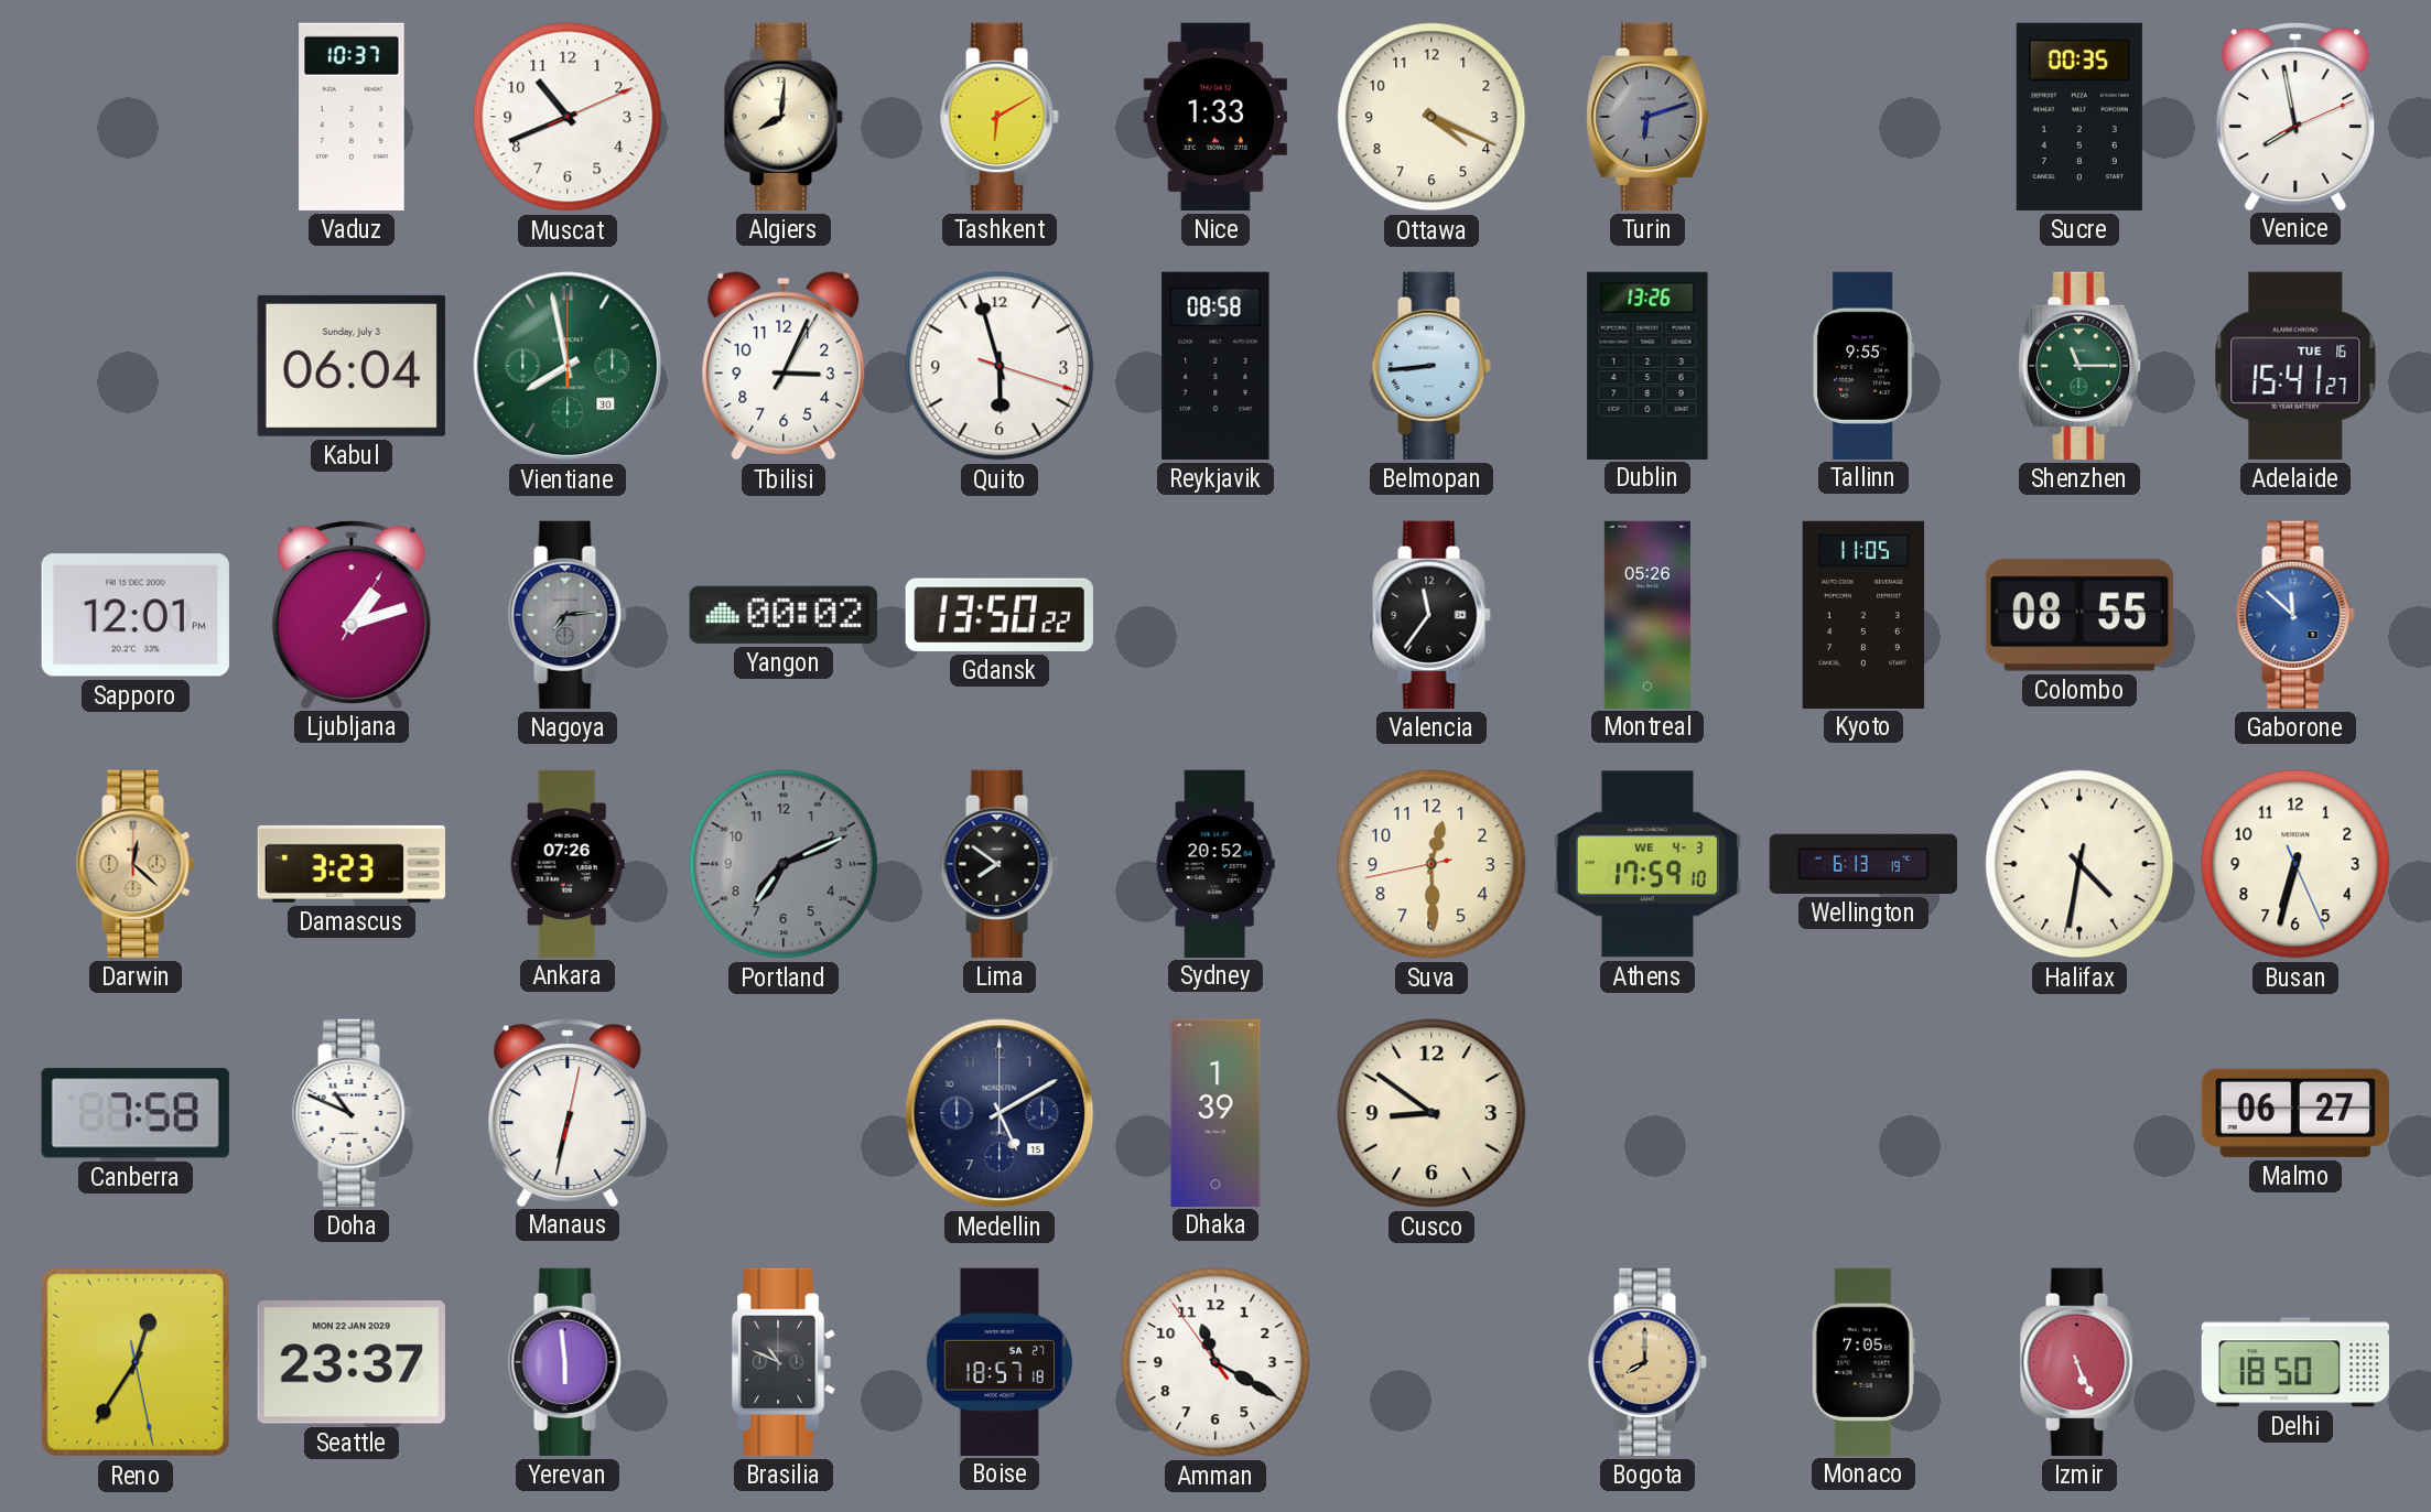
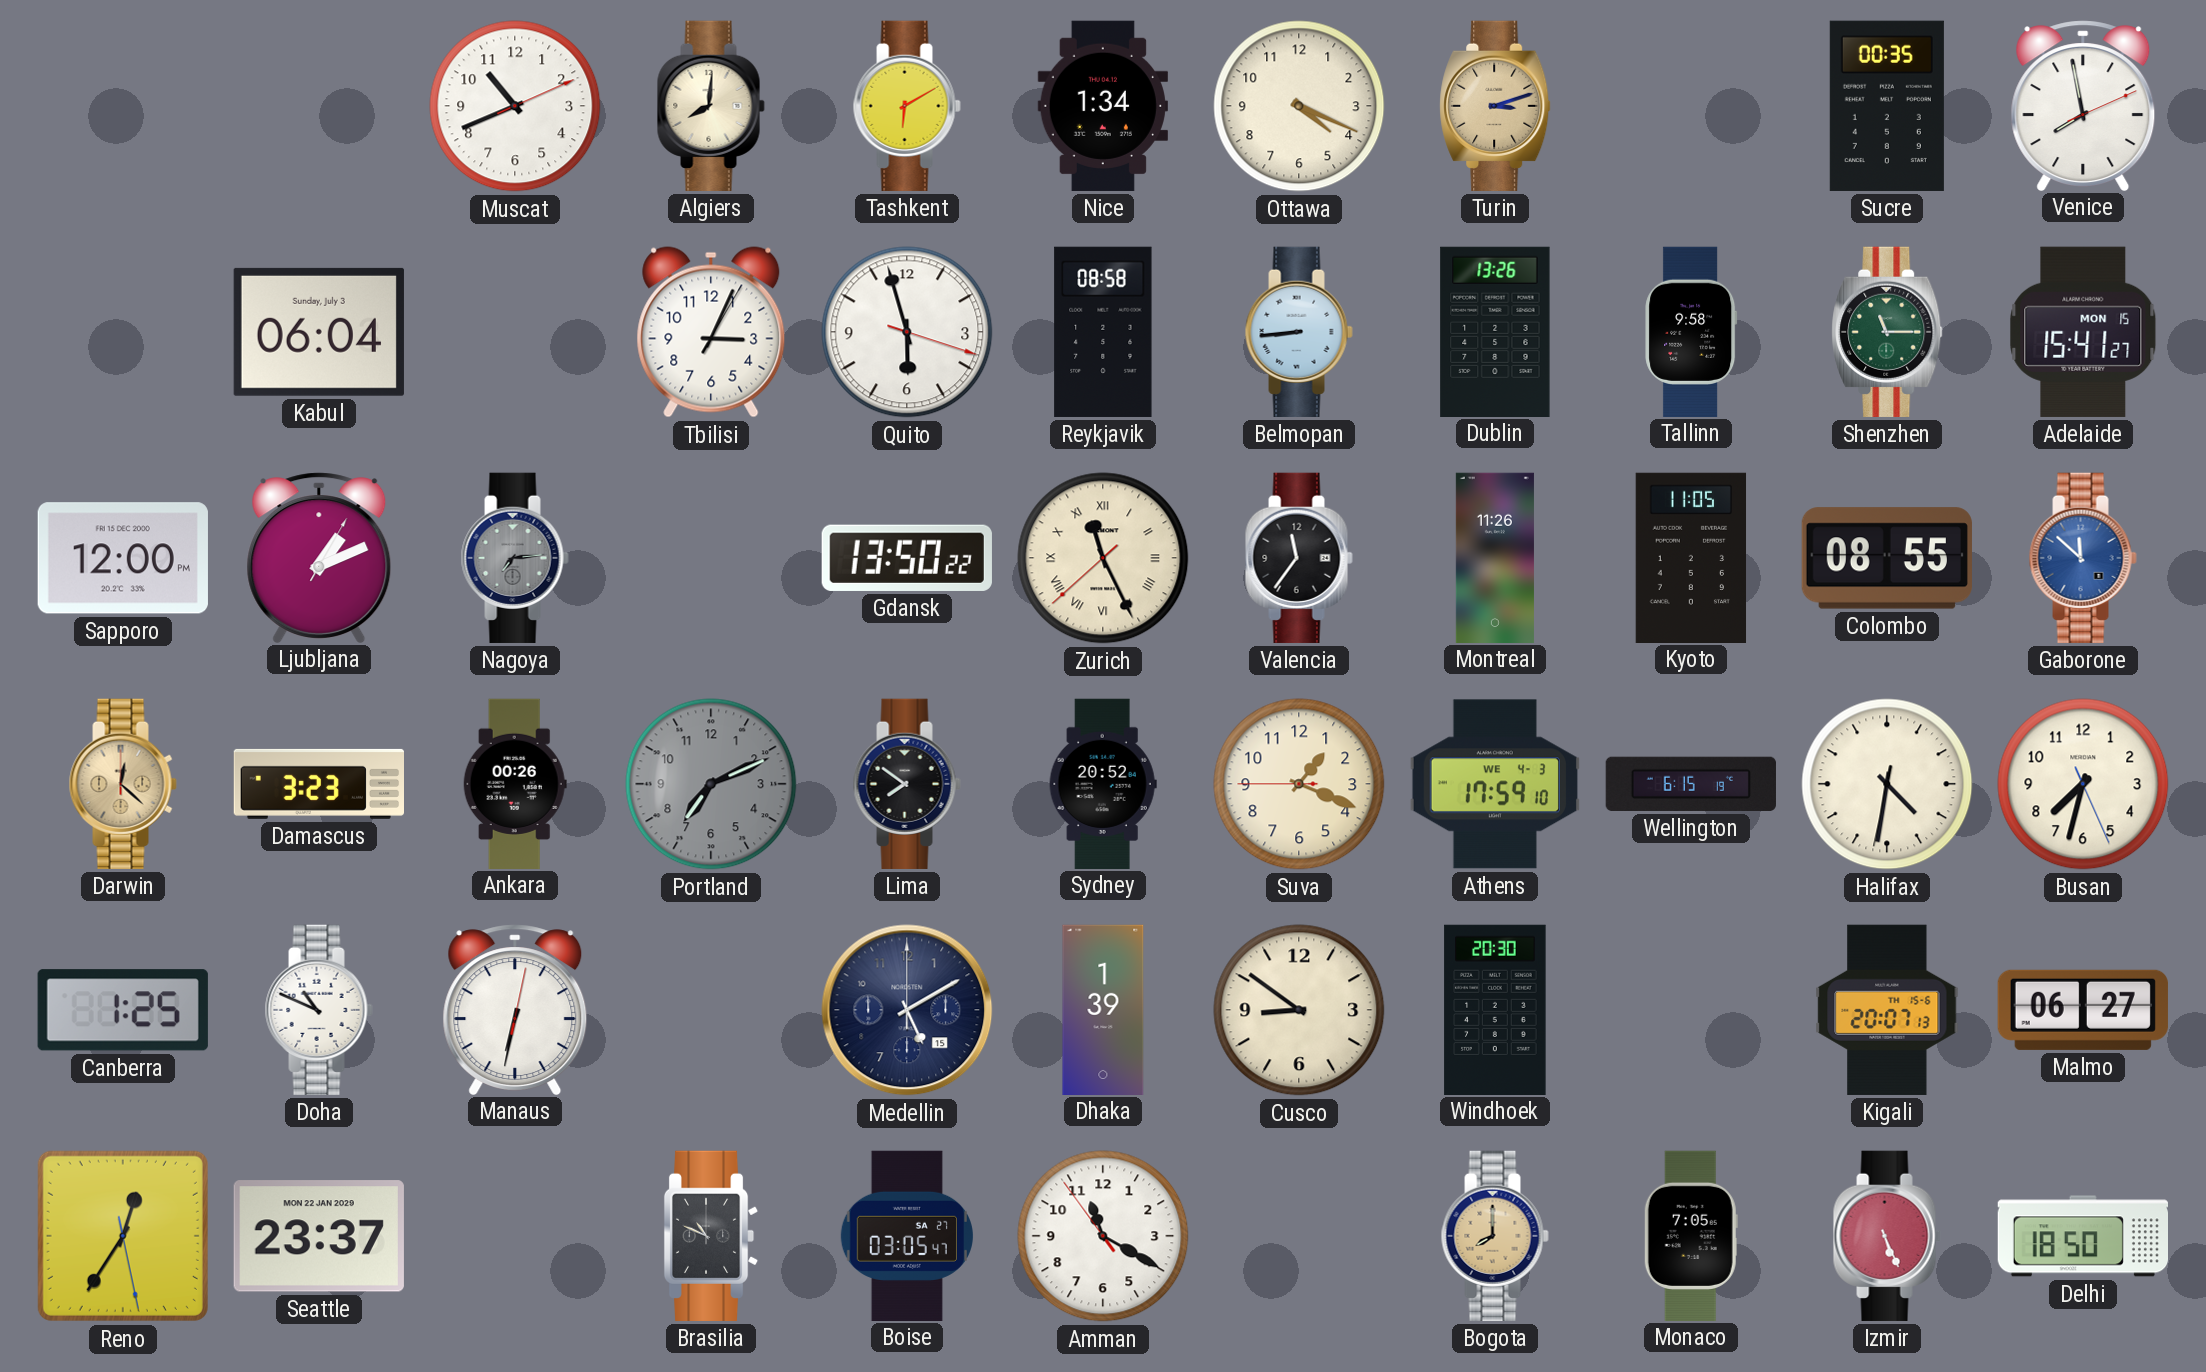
Vaduz: 10:37 -> none
Nice: 1:33 -> 1:34
Turin: 6:12 -> 3:12
Turin dial: grey -> champagne
Vientiane: 7:58 -> none
Tallinn: 9:55 -> 9:58
Adelaide date: TUE 16 -> MON 15
Sapporo: 12:01 -> 12:00
Ljubljana: 1:12 -> 1:11
Yangon: 00:02 -> none
Zurich: none -> 11:25
Montreal: 05:26 -> 11:26
Ankara: 07:26 -> 00:26
Suva: 12:29 -> 1:18
Wellington: 6:13 -> 6:15
Busan: 6:32 -> 7:32
Canberra: 7:58 -> 1:25
Windhoek: none -> 20:30
Kigali: none -> 20:07
Yerevan: 5:59 -> none
Boise: 18:57 -> 03:05
